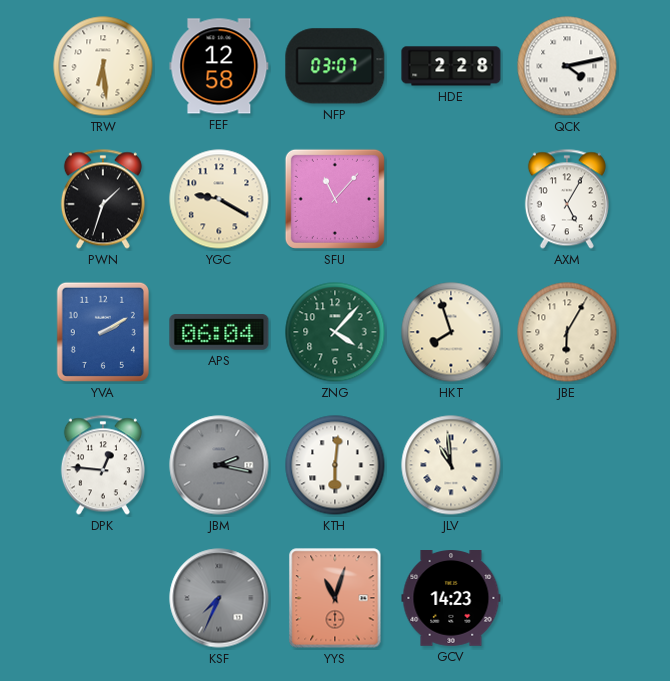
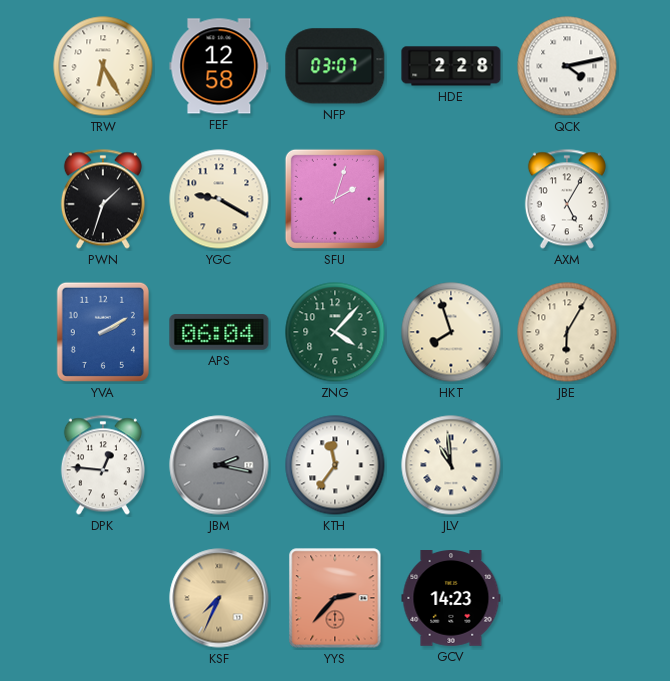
TRW: 6:29 -> 6:25
SFU: 11:07 -> 2:03
KTH: 6:01 -> 11:36
KSF dial: grey -> champagne
YYS: 11:03 -> 2:37
